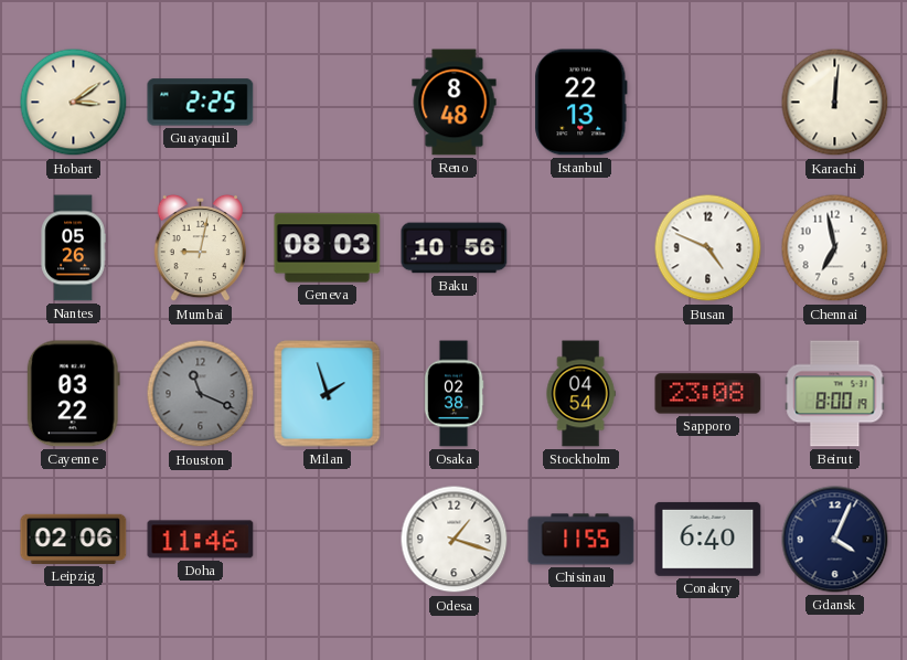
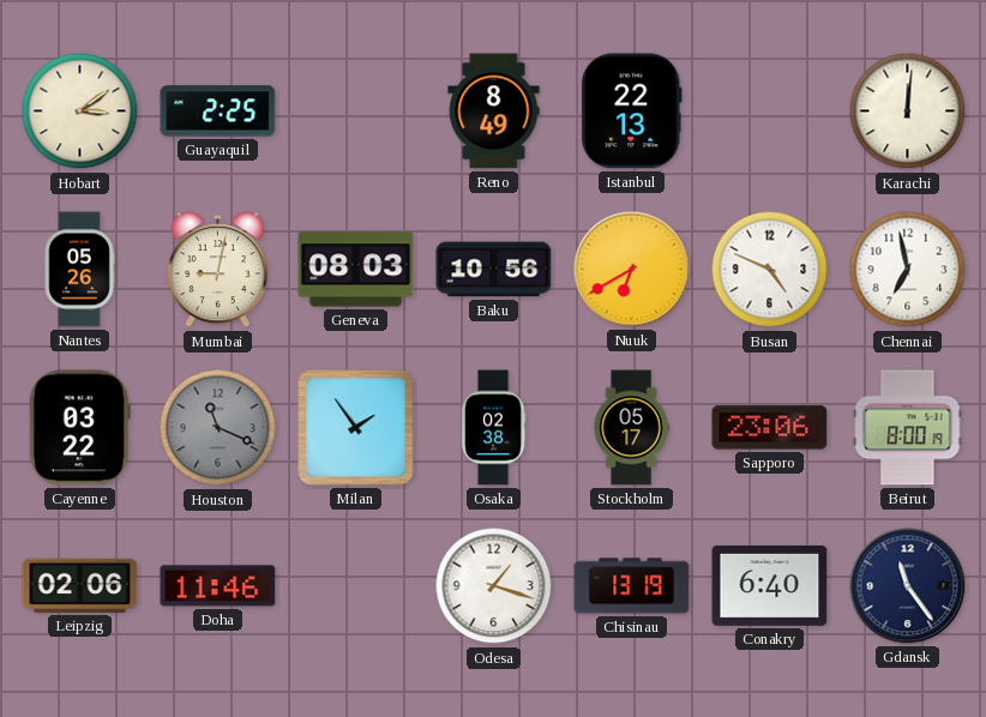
Reno: 8:48 -> 8:49
Nuuk: none -> 6:40
Milan: 1:57 -> 1:54
Stockholm: 04:54 -> 05:17
Sapporo: 23:08 -> 23:06
Chisinau: 11:55 -> 13:19
Gdansk: 4:04 -> 11:24
